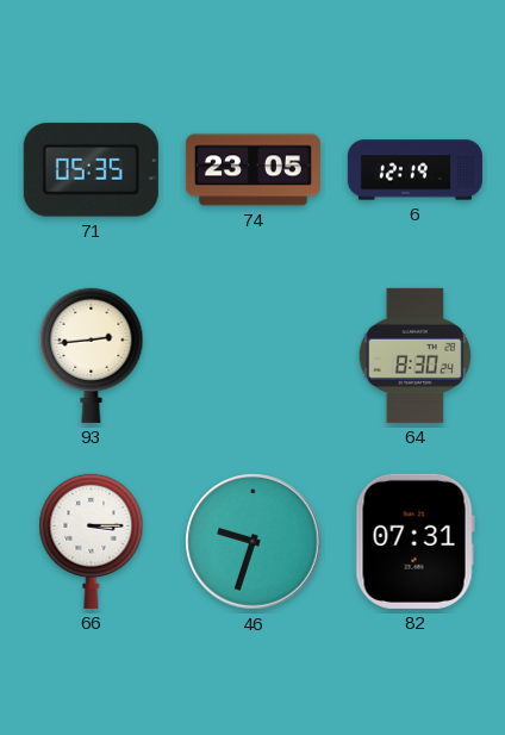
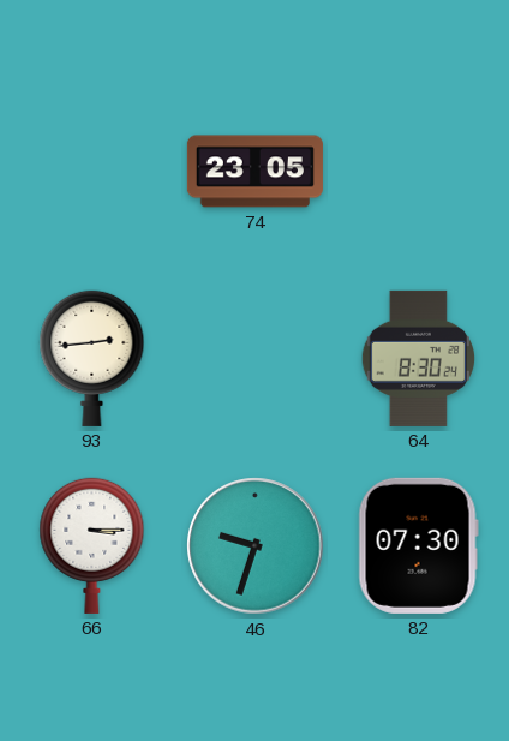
71: 05:35 -> none
6: 12:19 -> none
82: 07:31 -> 07:30
